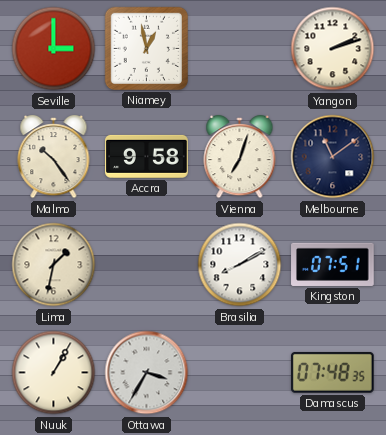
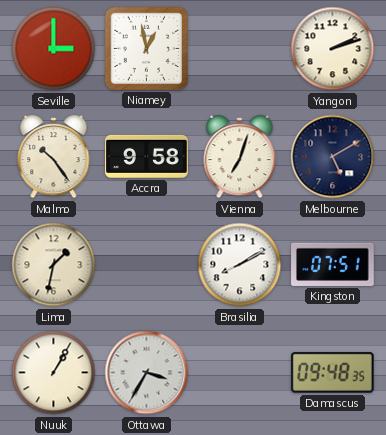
Melbourne: 11:09 -> 5:10
Damascus: 07:48 -> 09:48
